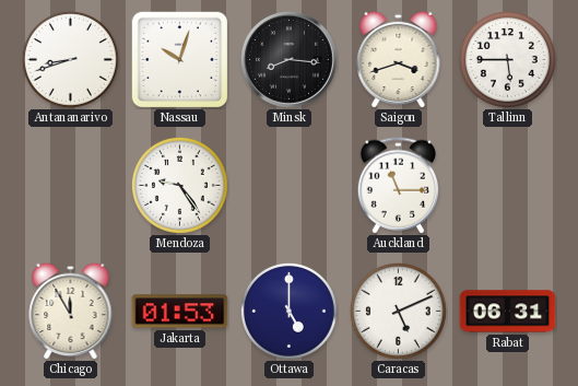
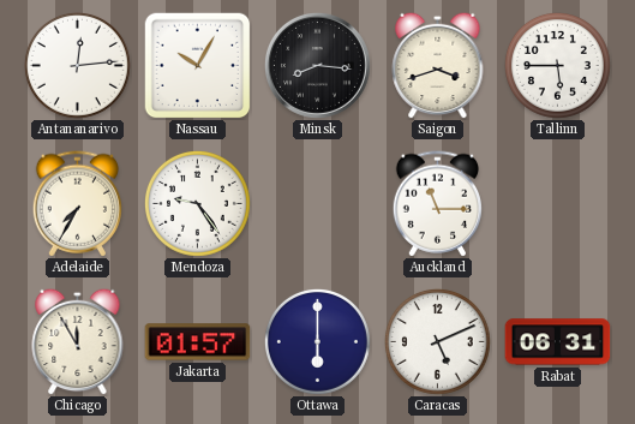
Antananarivo: 8:42 -> 12:14
Nassau: 10:03 -> 10:05
Adelaide: none -> 7:35
Jakarta: 01:53 -> 01:57
Ottawa: 5:00 -> 6:00
